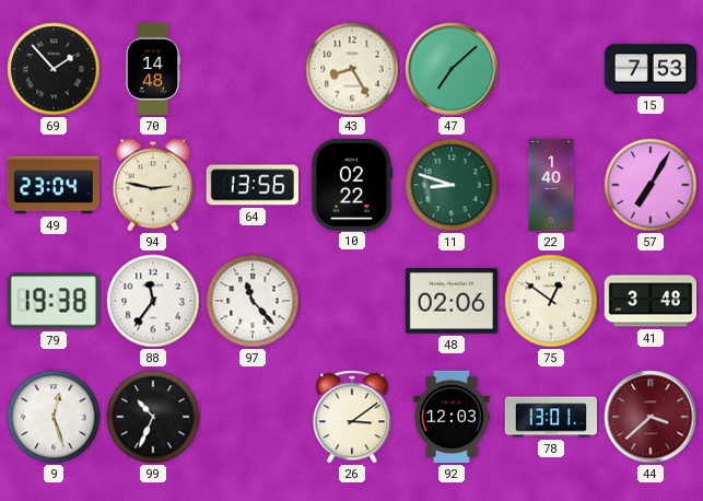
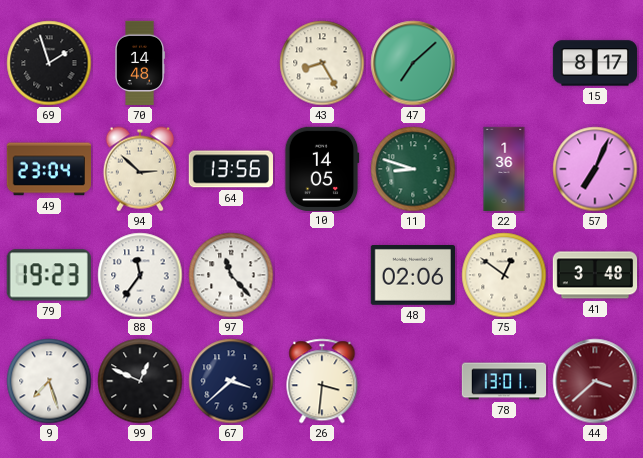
69: 1:53 -> 1:57
15: 7:53 -> 8:17
94: 2:47 -> 2:52
10: 02:22 -> 14:05
22: 1:40 -> 1:36
57: 7:05 -> 7:04
79: 19:38 -> 19:23
9: 12:27 -> 7:27
99: 10:34 -> 12:49
67: none -> 3:38
26: 3:09 -> 3:31
92: 12:03 -> none
